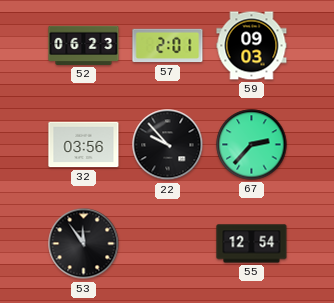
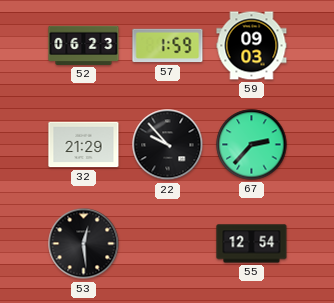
57: 2:01 -> 1:59
32: 03:56 -> 21:29
53: 11:54 -> 12:29
